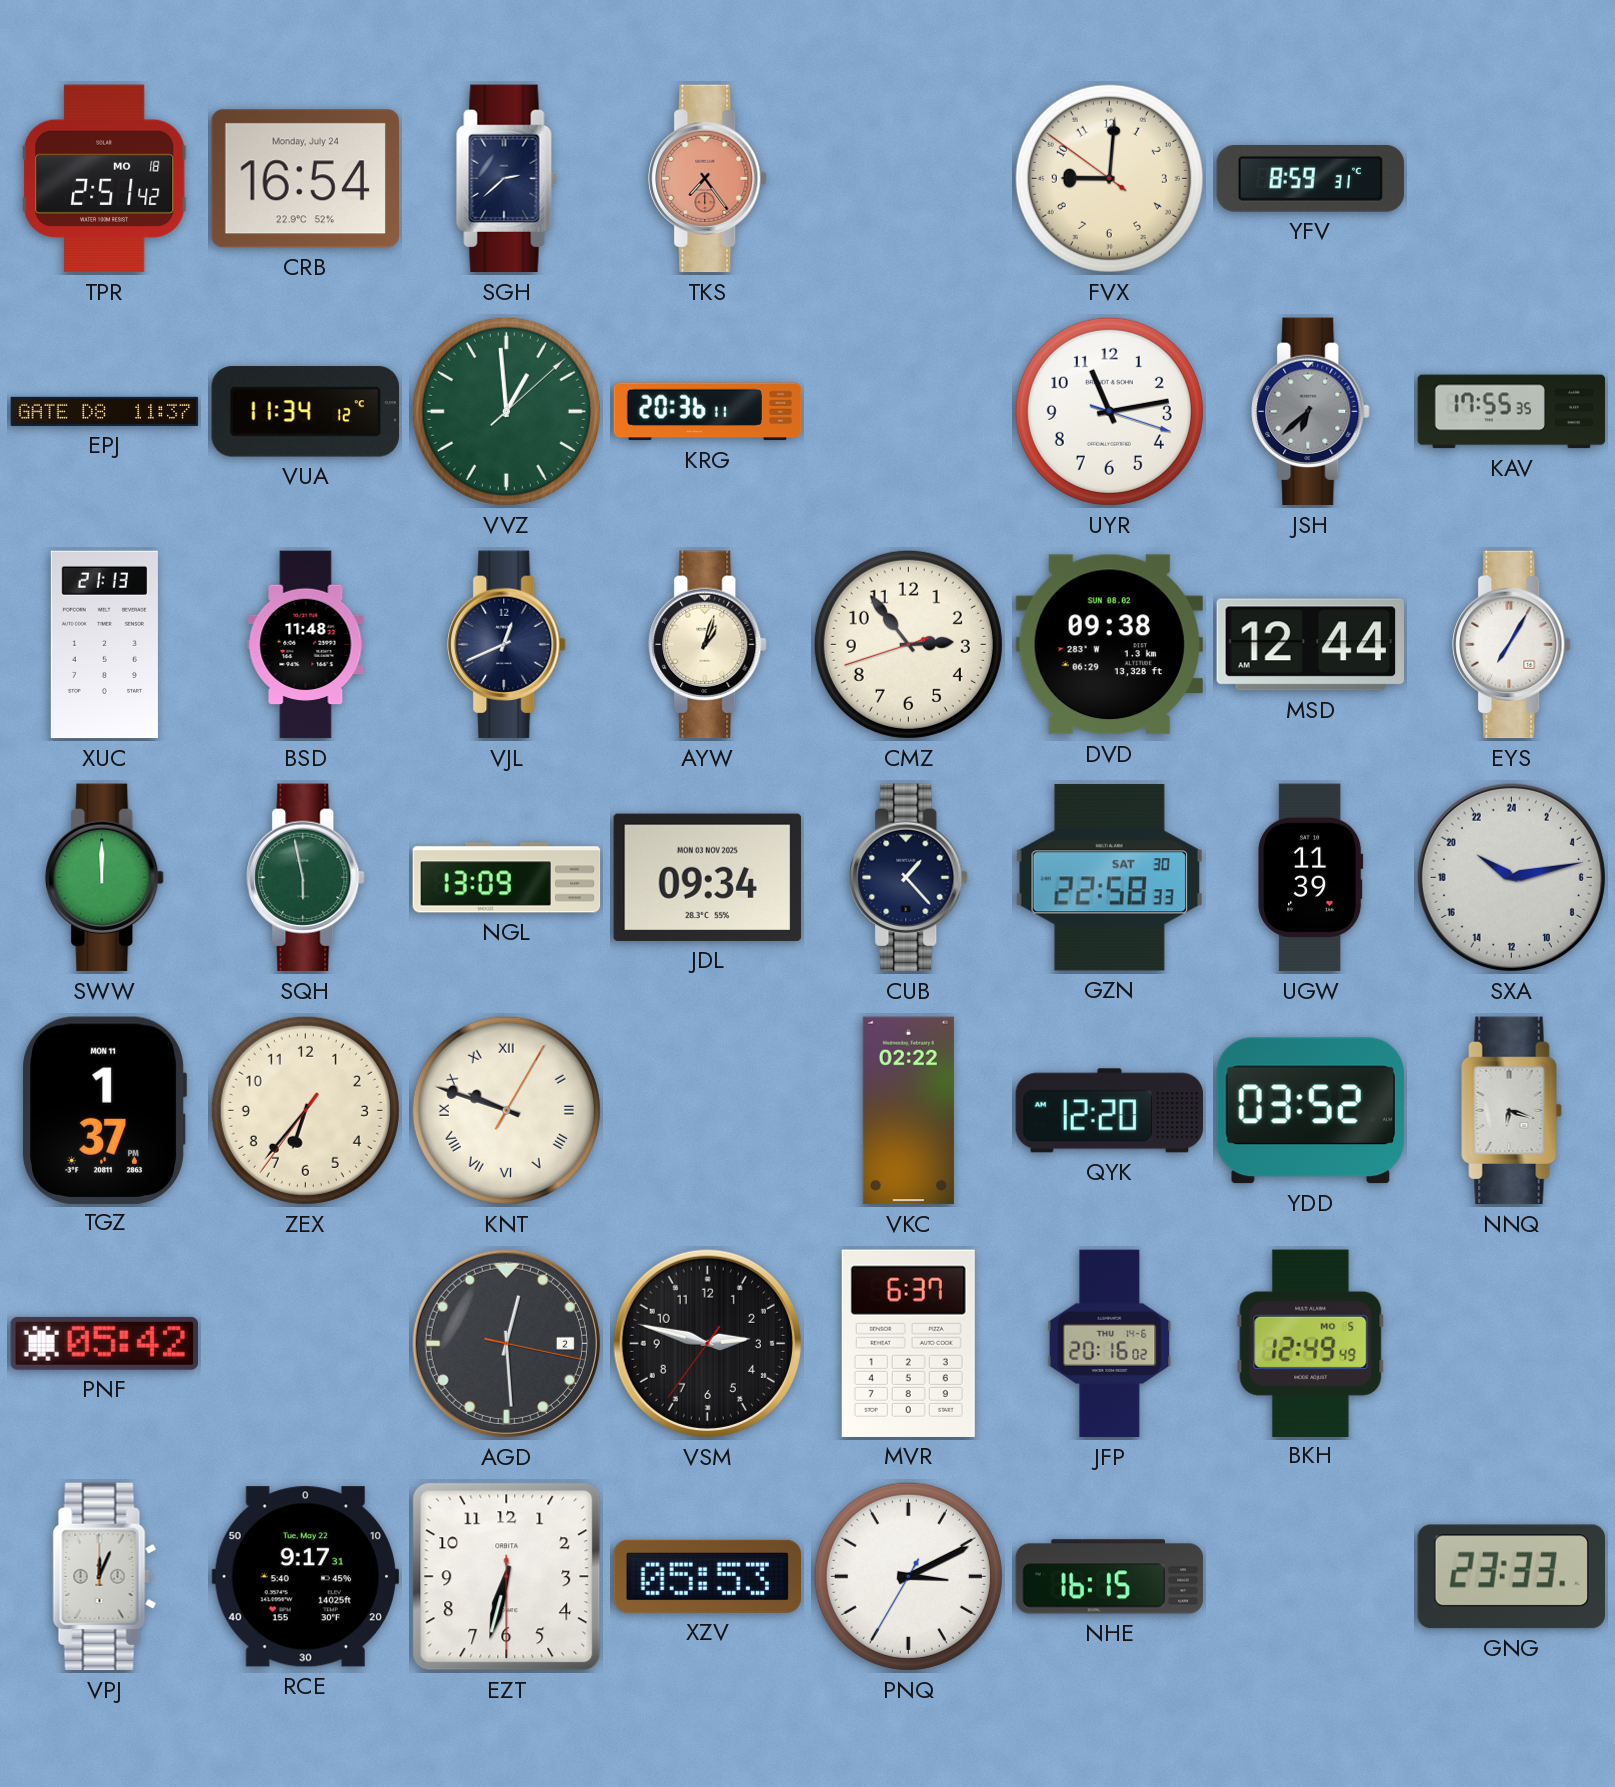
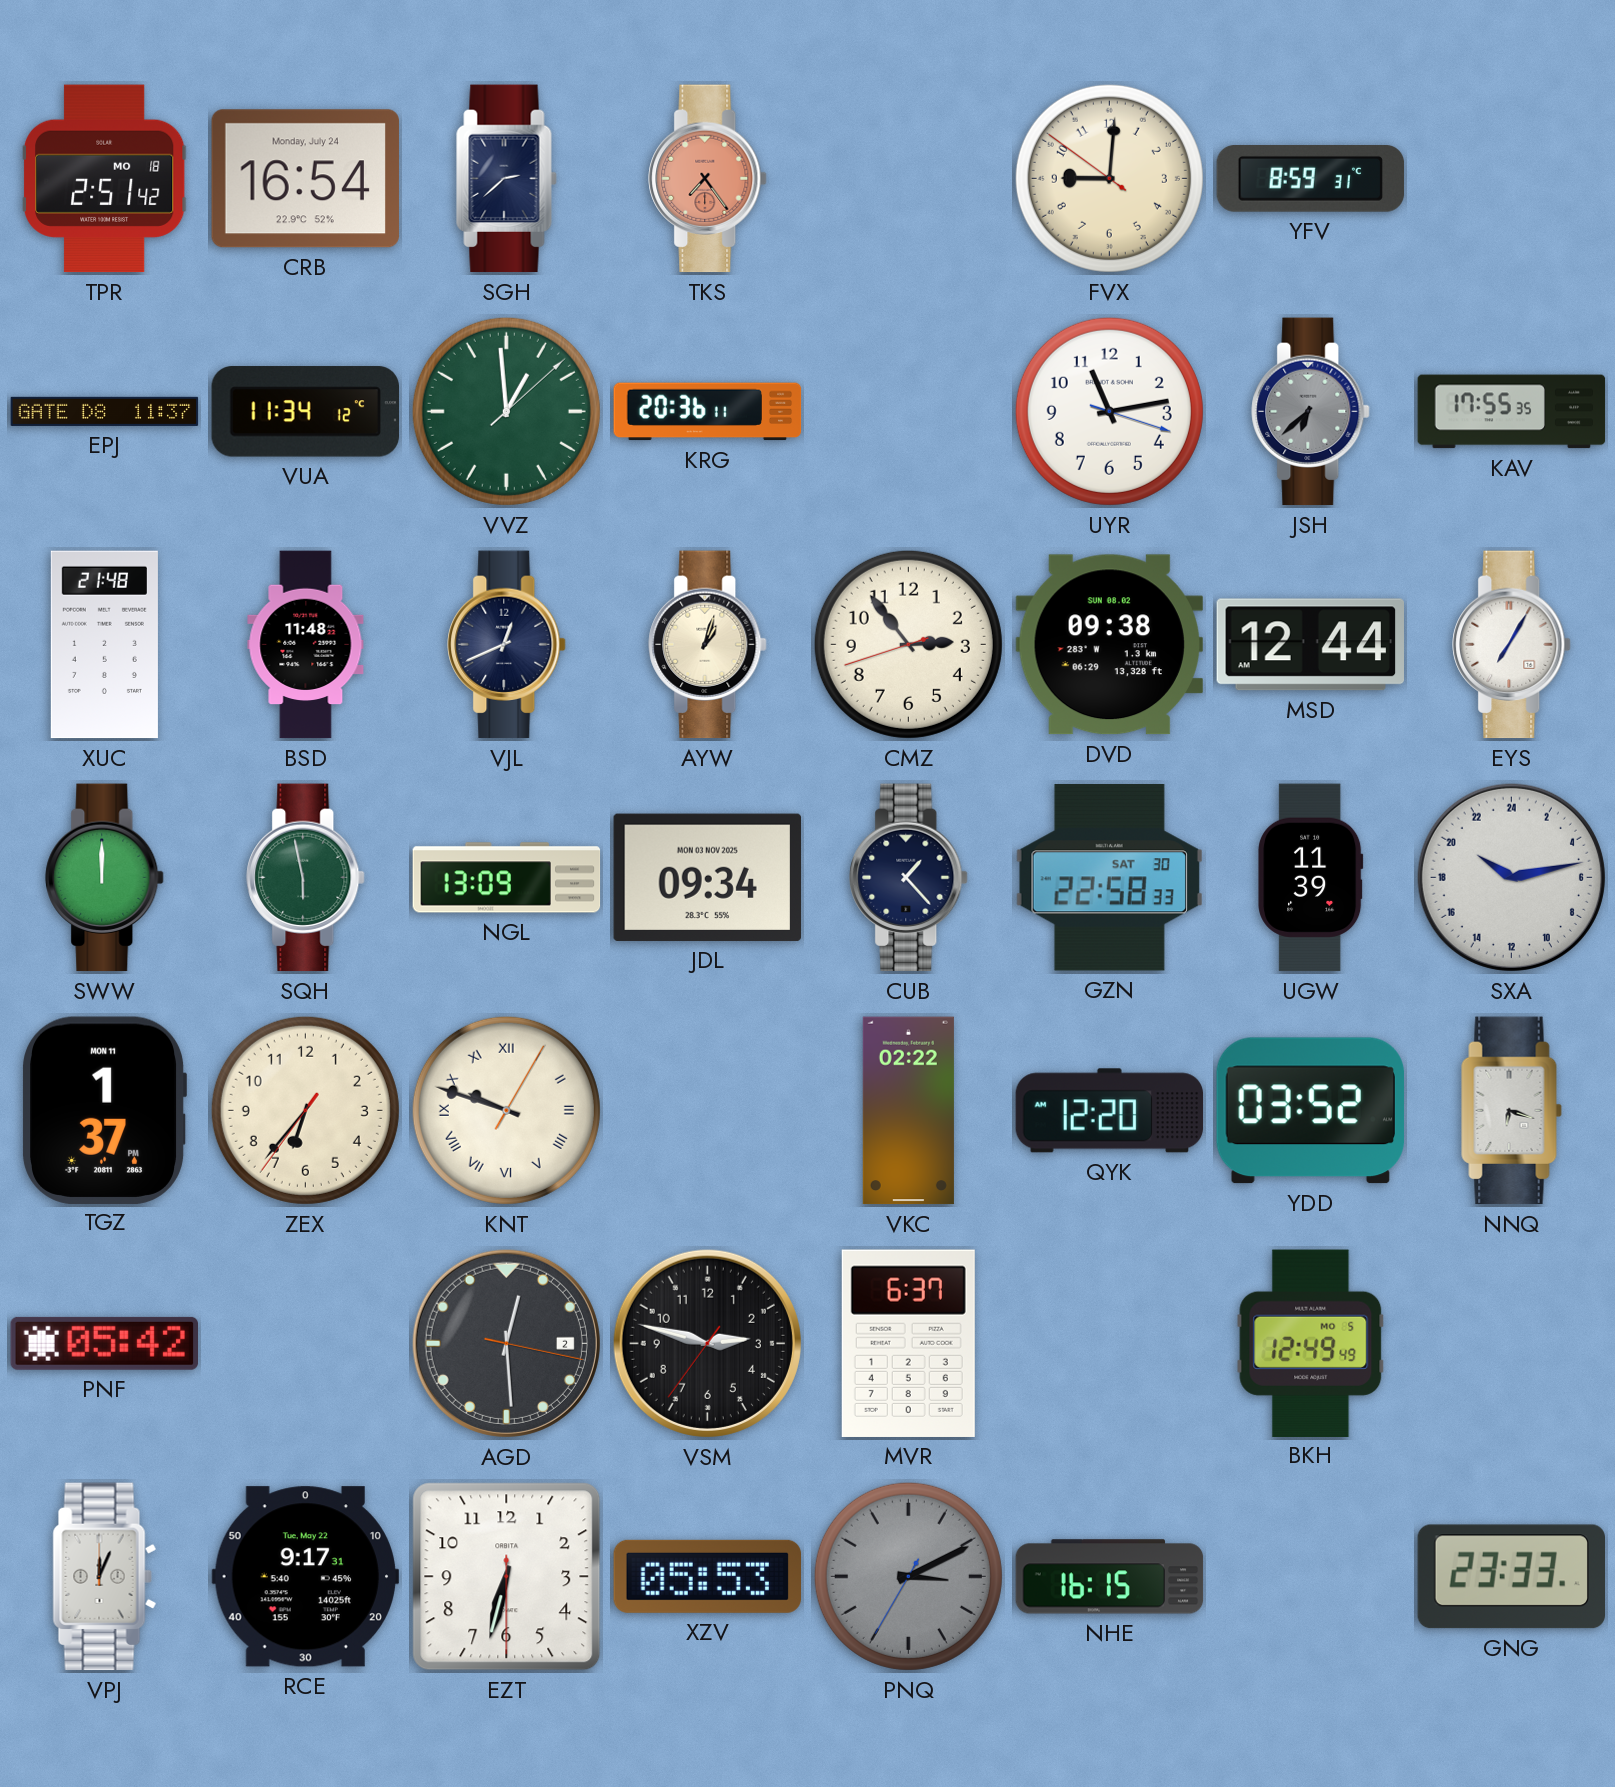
XUC: 21:13 -> 21:48
JFP: 20:16 -> none
PNQ dial: white -> grey
